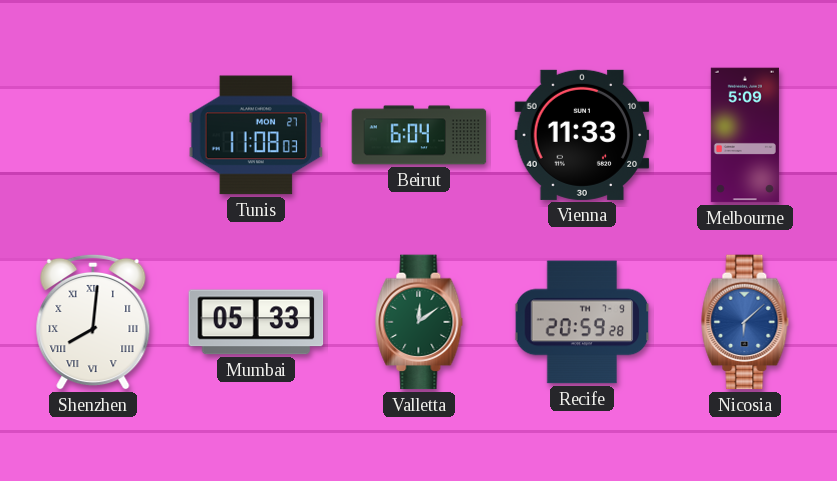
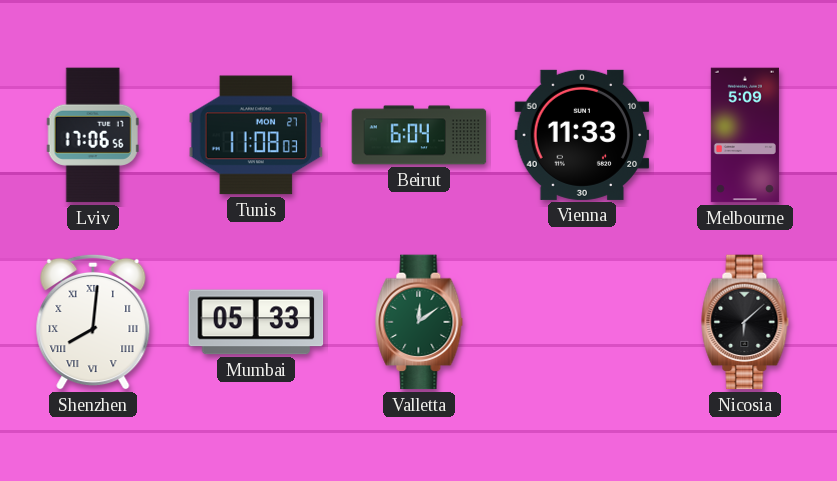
Lviv: none -> 17:06
Recife: 20:59 -> none
Nicosia dial: blue -> black
